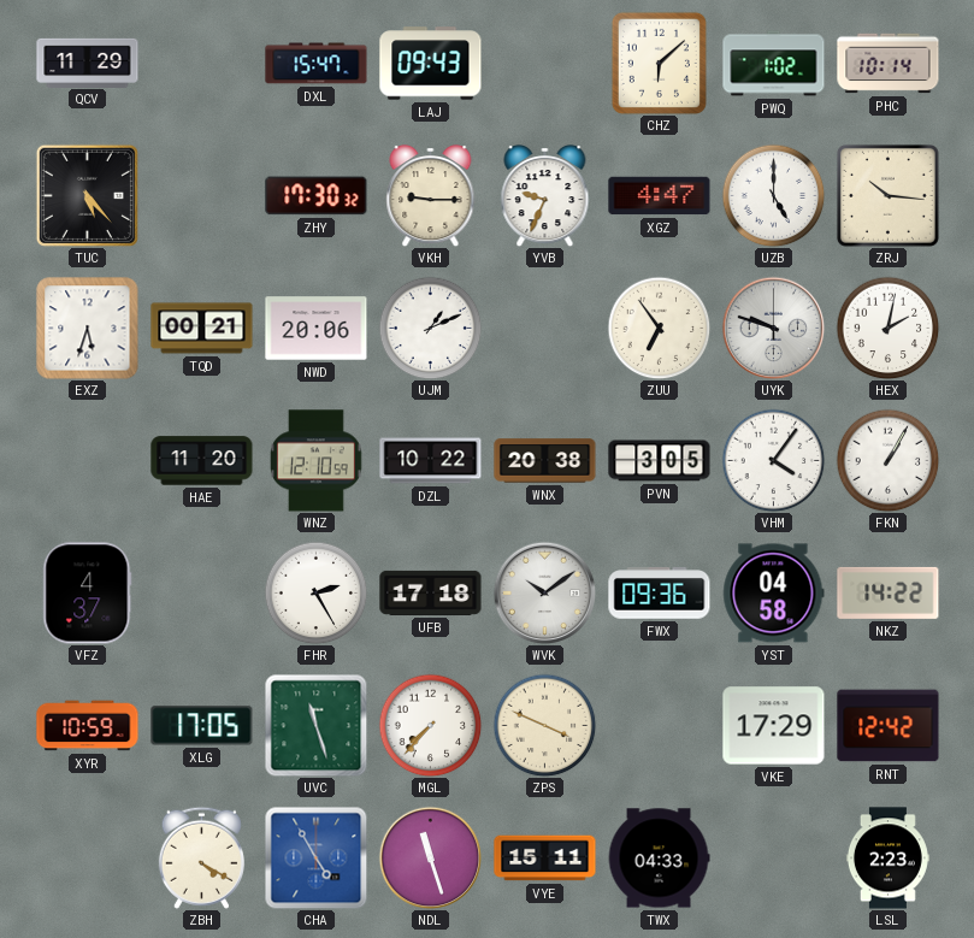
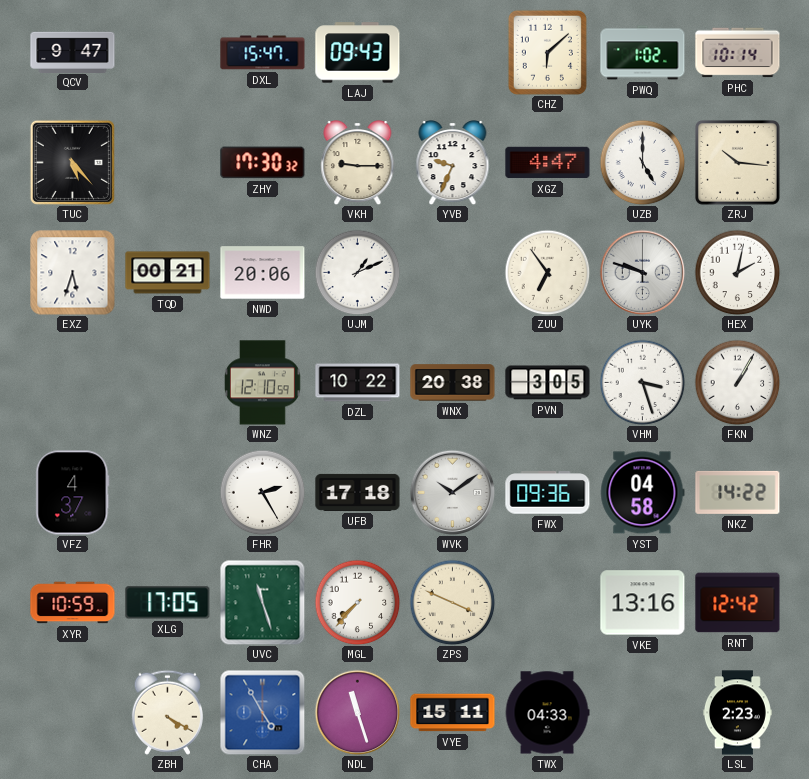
QCV: 11:29 -> 9:47
HAE: 11:20 -> none
VHM: 4:06 -> 3:27
VKE: 17:29 -> 13:16
